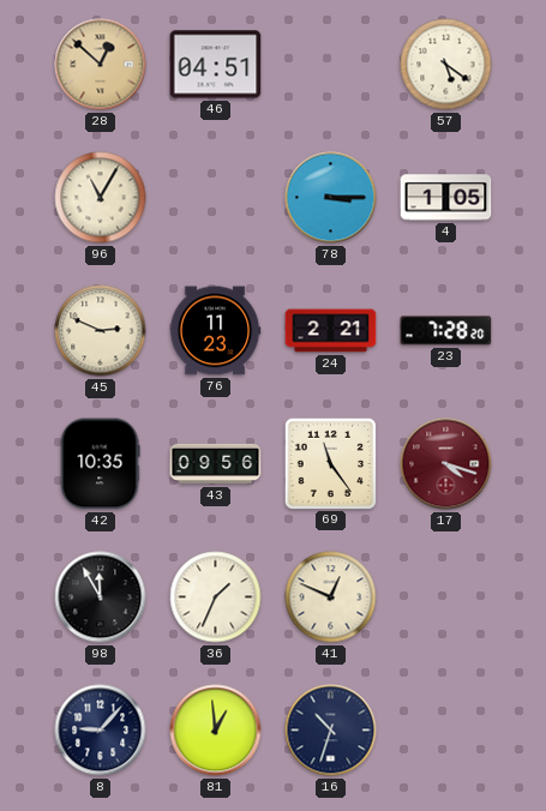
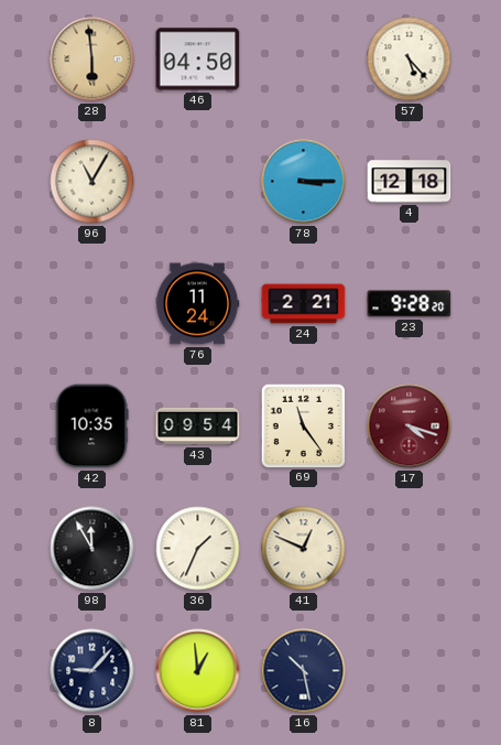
28: 12:52 -> 5:59
46: 04:51 -> 04:50
57: 5:21 -> 5:23
4: 1:05 -> 12:18
45: 2:49 -> none
76: 11:23 -> 11:24
23: 7:28 -> 9:28
43: 09:56 -> 09:54
16: 10:33 -> 10:28
